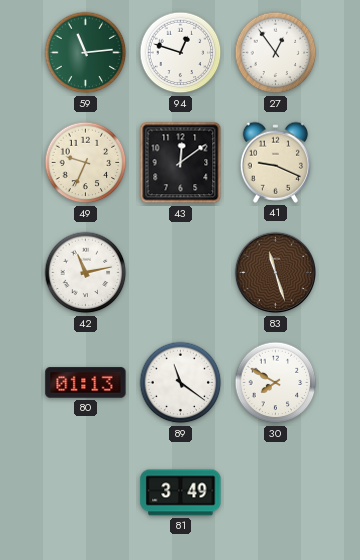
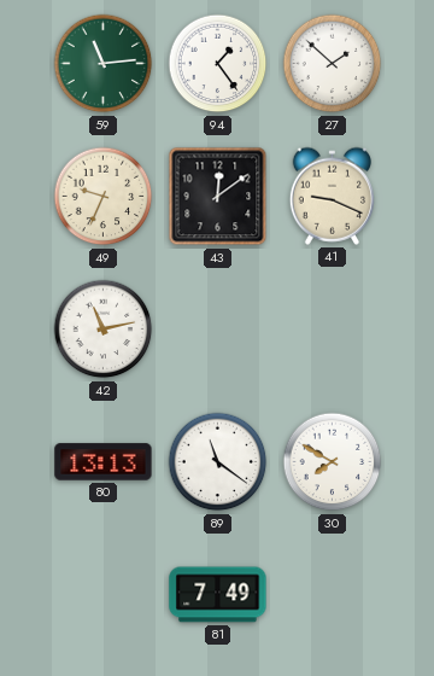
94: 12:48 -> 1:24
27: 12:54 -> 1:52
83: 11:27 -> none
80: 01:13 -> 13:13
81: 3:49 -> 7:49
